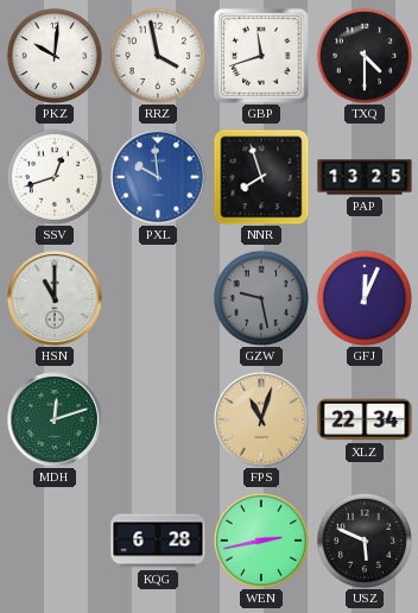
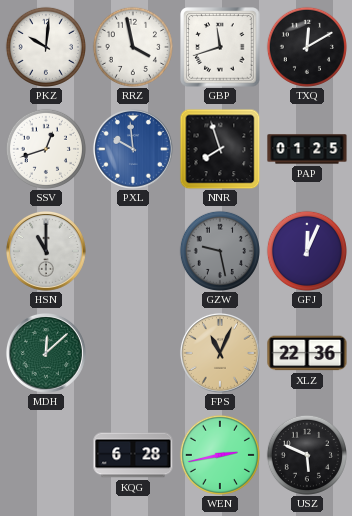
TXQ: 4:30 -> 12:10
PAP: 13:25 -> 01:25
MDH: 12:12 -> 12:08
FPS: 11:03 -> 11:04
XLZ: 22:34 -> 22:36
